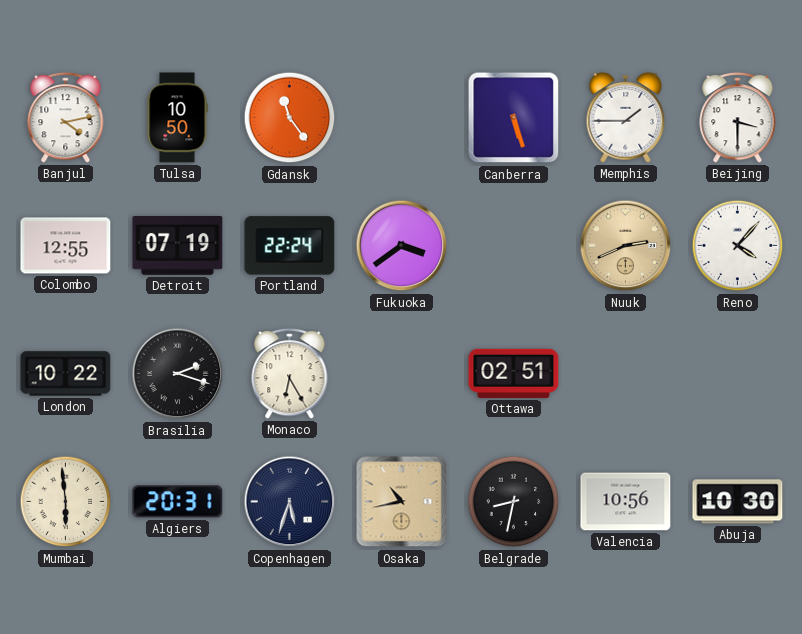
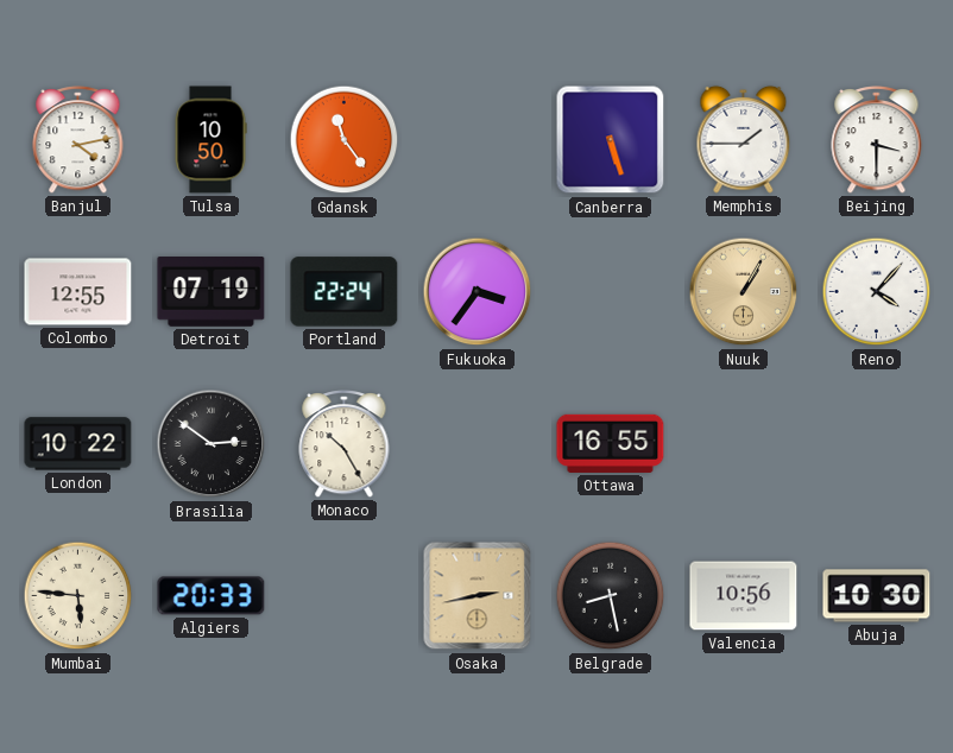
Fukuoka: 3:39 -> 3:36
Nuuk: 2:41 -> 1:05
Brasilia: 2:18 -> 2:51
Monaco: 6:25 -> 10:25
Ottawa: 02:51 -> 16:55
Mumbai: 5:59 -> 5:46
Algiers: 20:31 -> 20:33
Copenhagen: 5:33 -> none
Osaka: 10:43 -> 2:43
Belgrade: 8:32 -> 8:28
